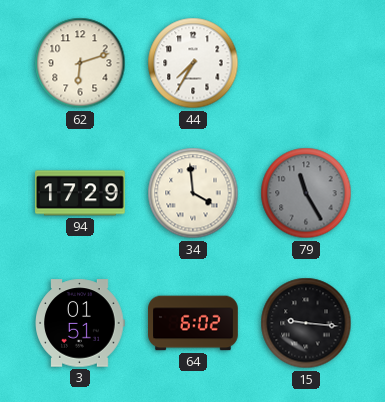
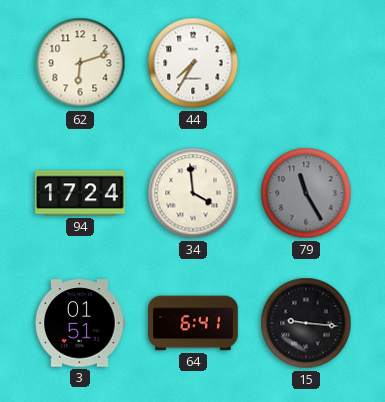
94: 17:29 -> 17:24
64: 6:02 -> 6:41
